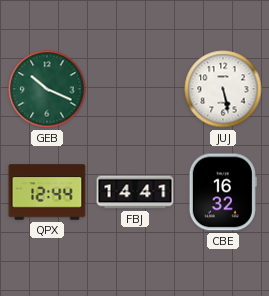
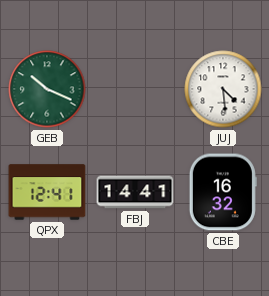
JUJ: 5:28 -> 4:29
QPX: 12:44 -> 12:41
